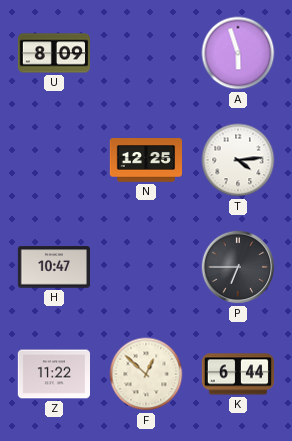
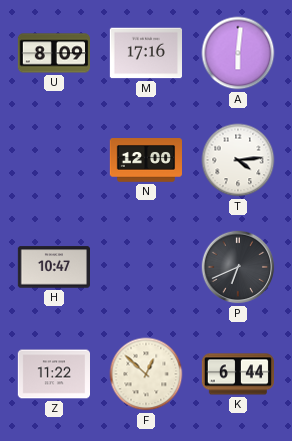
M: none -> 17:16
A: 5:57 -> 6:01
N: 12:25 -> 12:00
P: 6:45 -> 6:41
